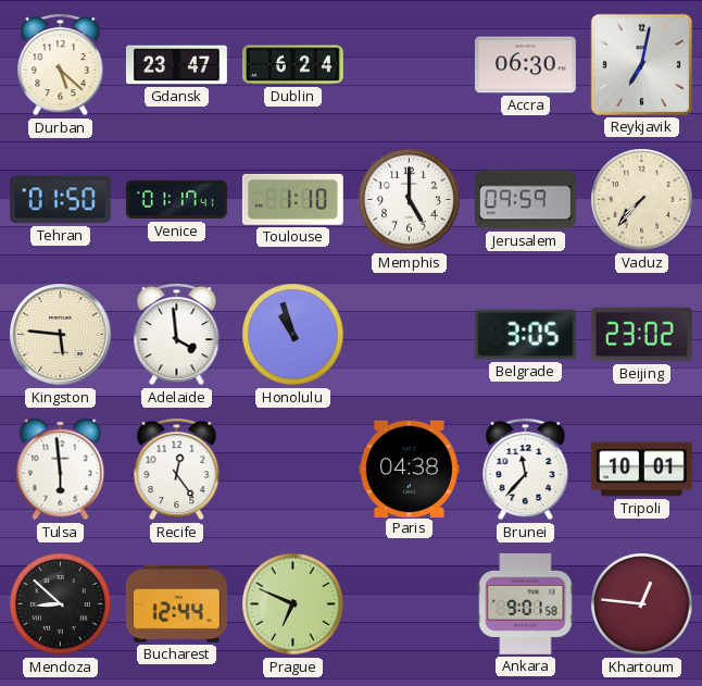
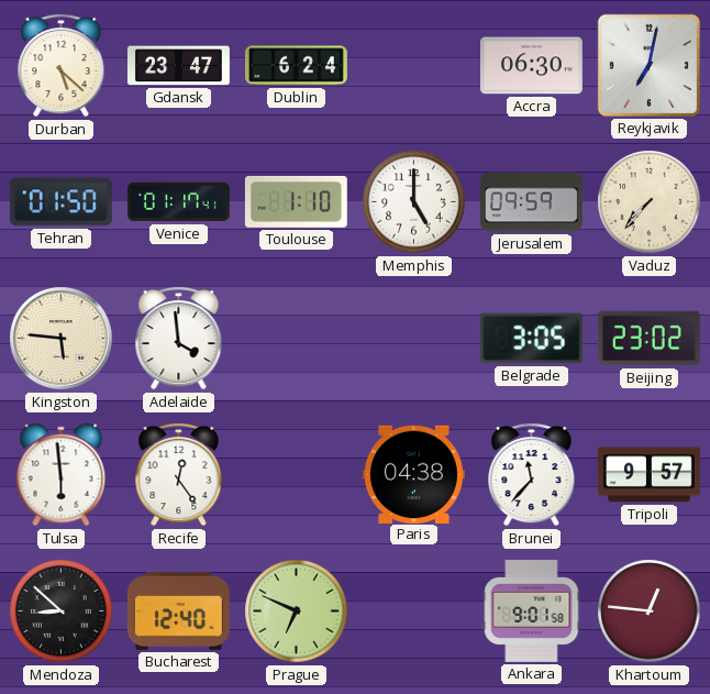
Honolulu: 10:57 -> none
Tripoli: 10:01 -> 9:57
Bucharest: 12:44 -> 12:40
